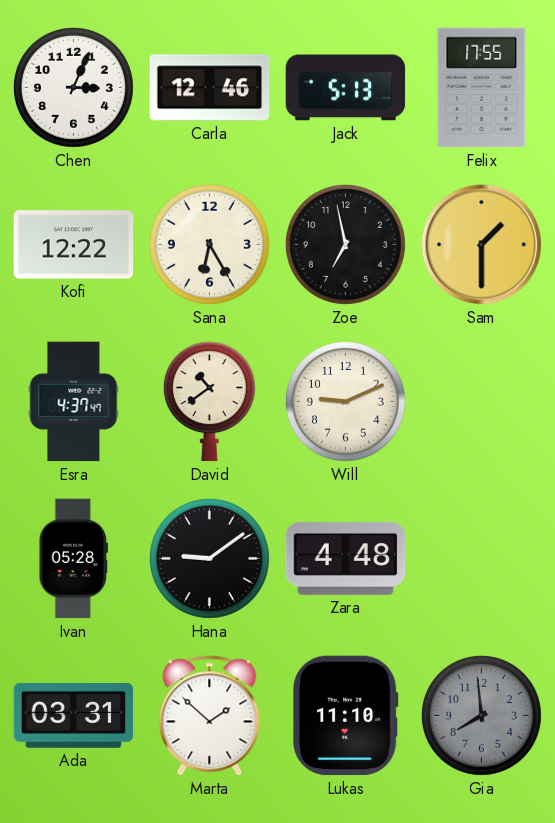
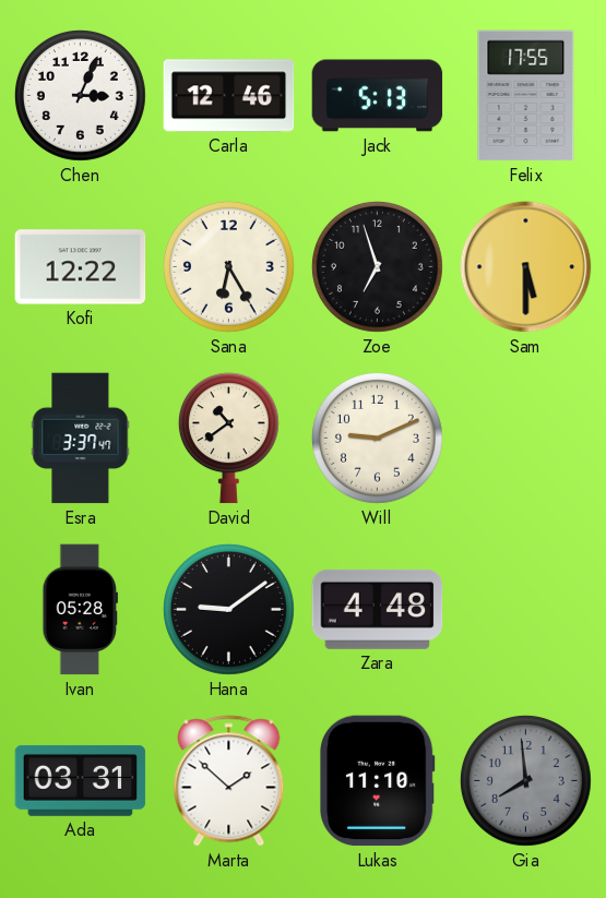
Zoe: 6:58 -> 6:57
Sam: 1:30 -> 5:30
Esra: 4:37 -> 3:37
